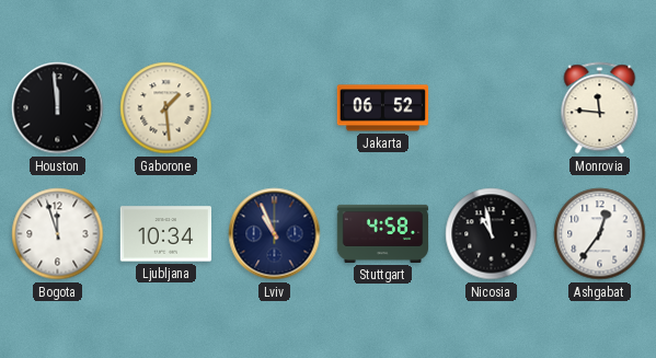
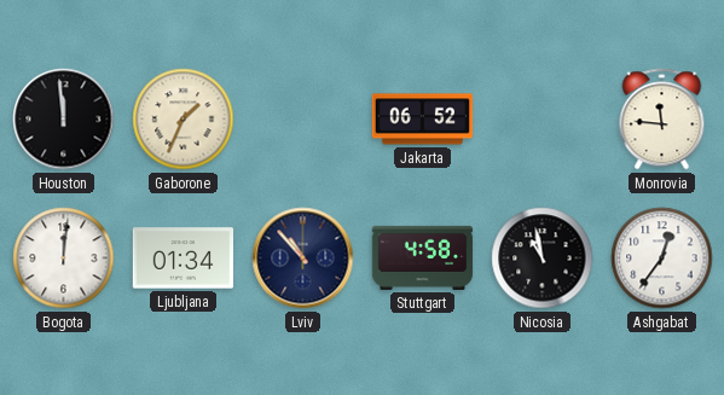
Gaborone: 1:29 -> 1:34
Bogota: 11:57 -> 12:01
Ljubljana: 10:34 -> 01:34
Lviv: 10:56 -> 10:53
